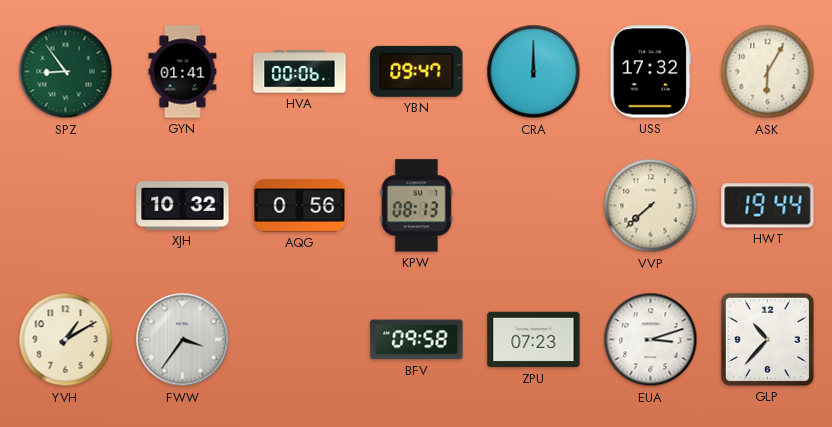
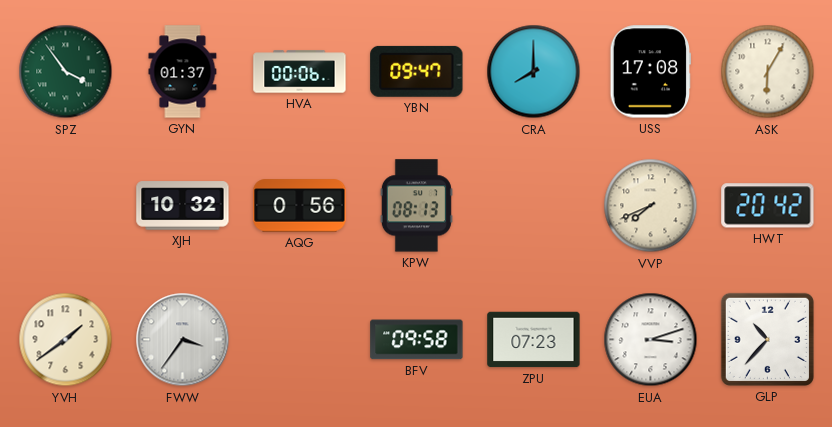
SPZ: 8:54 -> 3:54
GYN: 01:41 -> 01:37
CRA: 12:00 -> 8:00
USS: 17:32 -> 17:08
VVP: 7:38 -> 7:41
HWT: 19:44 -> 20:42
YVH: 1:10 -> 1:39
